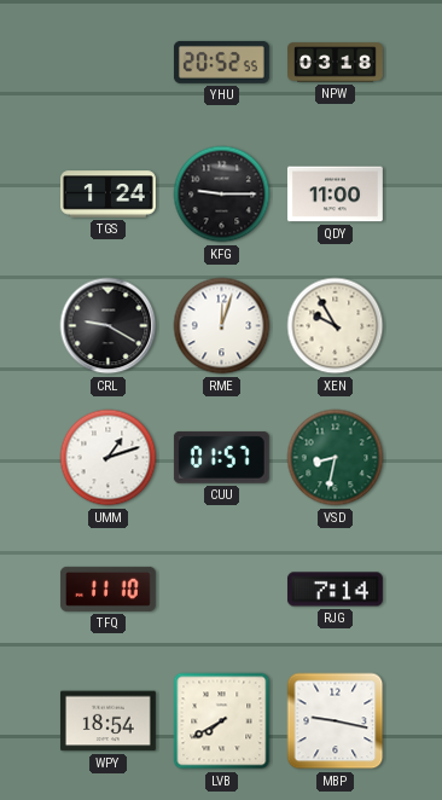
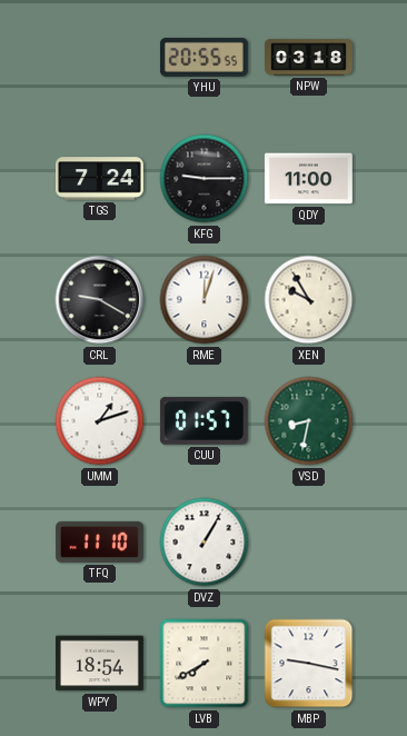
YHU: 20:52 -> 20:55
TGS: 1:24 -> 7:24
DVZ: none -> 1:05
RJG: 7:14 -> none
